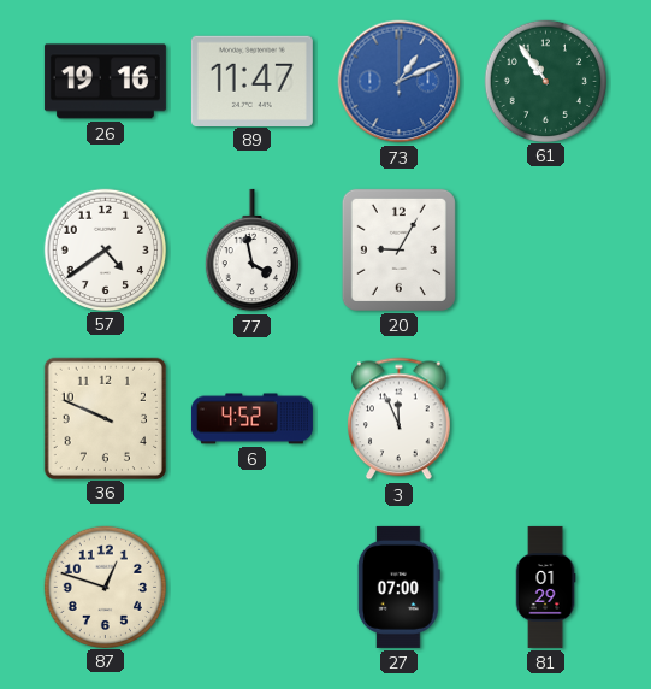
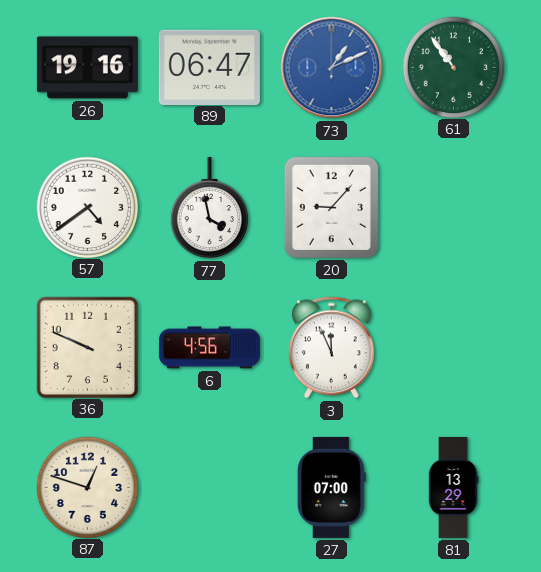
89: 11:47 -> 06:47
20: 9:05 -> 9:07
6: 4:52 -> 4:56
81: 01:29 -> 13:29
